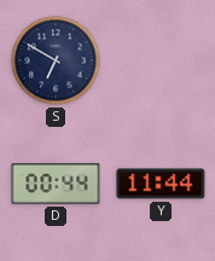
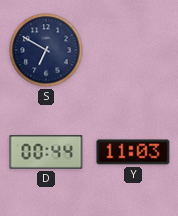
Y: 11:44 -> 11:03
